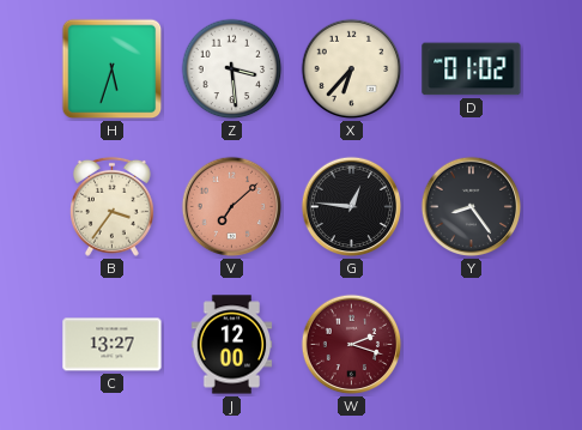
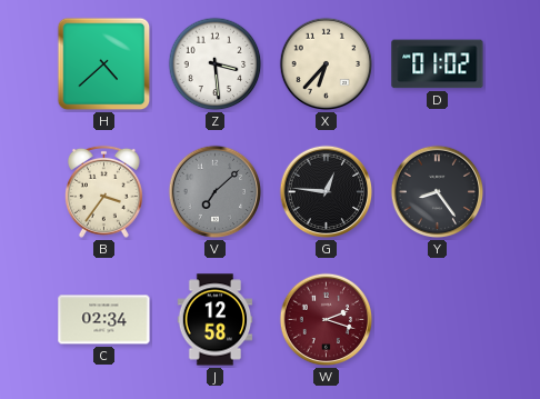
H: 5:33 -> 4:38
V dial: salmon -> grey
C: 13:27 -> 02:34
J: 12:00 -> 12:58
